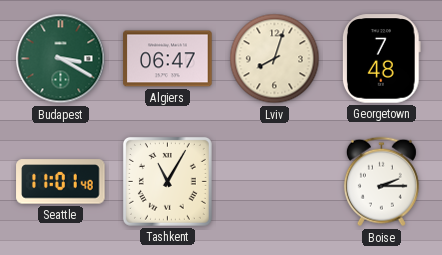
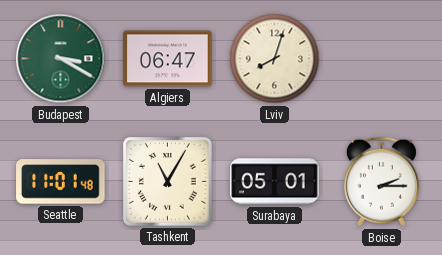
Georgetown: 7:48 -> none
Surabaya: none -> 05:01
